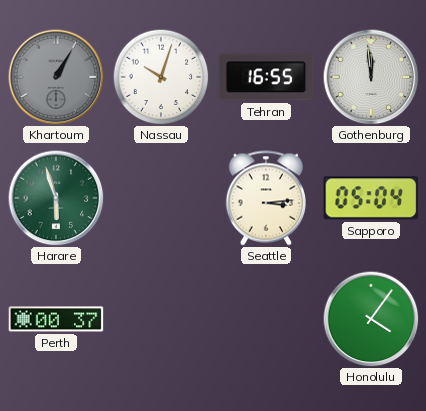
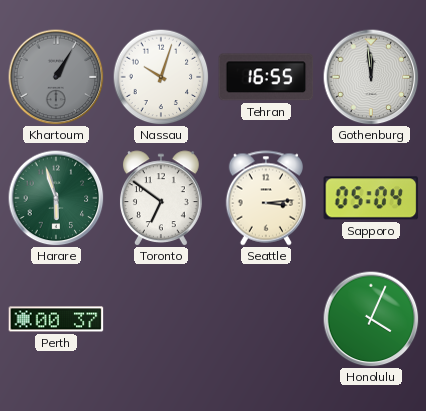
Toronto: none -> 6:51
Honolulu: 4:06 -> 4:04
